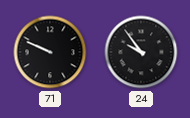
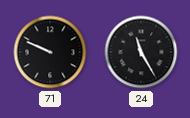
24: 9:54 -> 11:25
